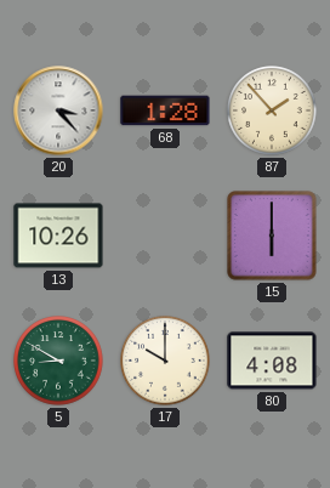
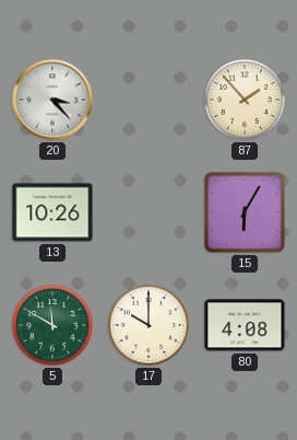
68: 1:28 -> none
15: 6:00 -> 6:05
5: 8:50 -> 11:50
